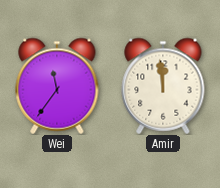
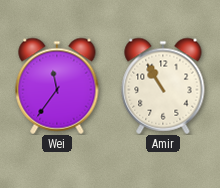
Amir: 11:59 -> 10:55
